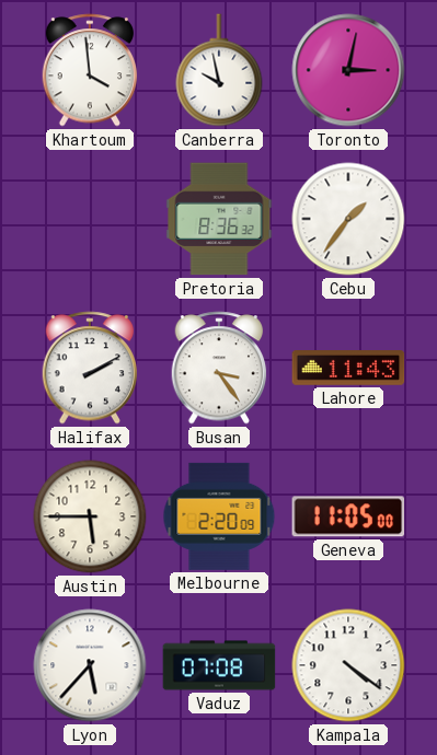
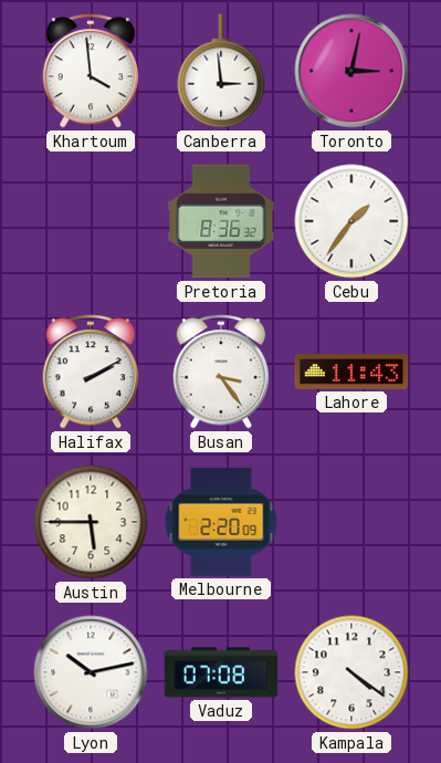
Canberra: 9:58 -> 2:59
Geneva: 11:05 -> none
Lyon: 5:37 -> 10:13
